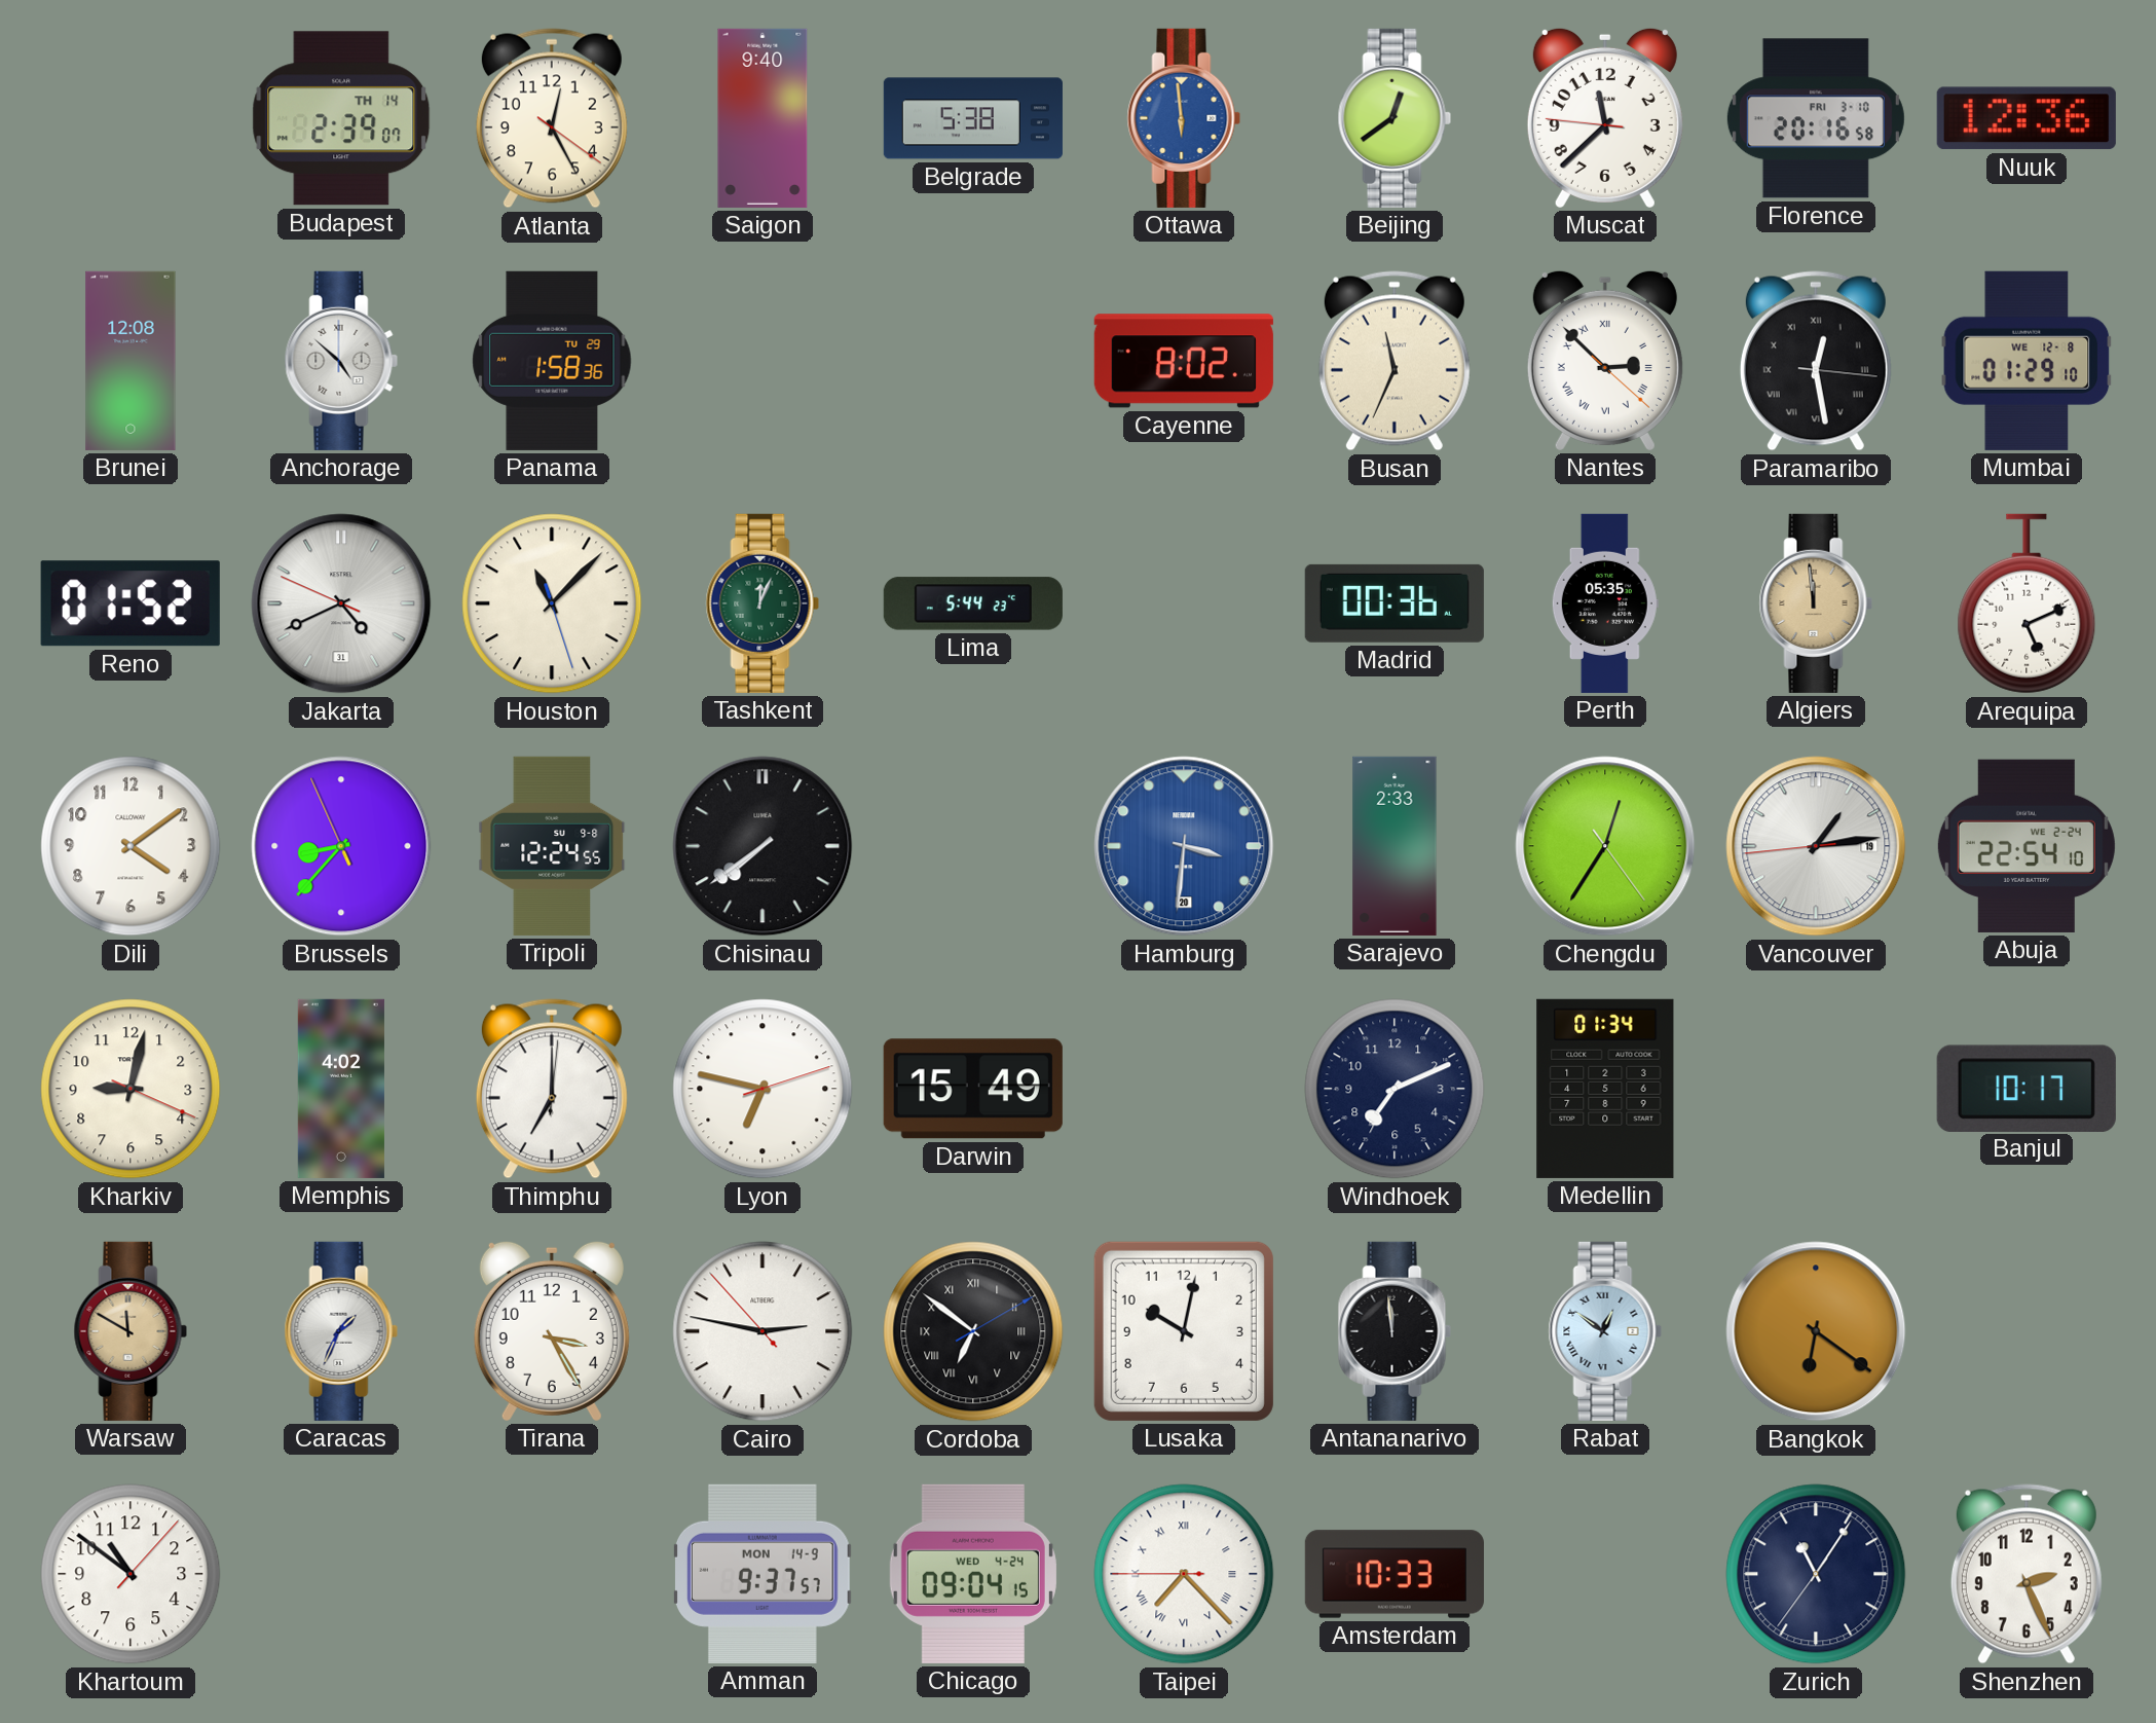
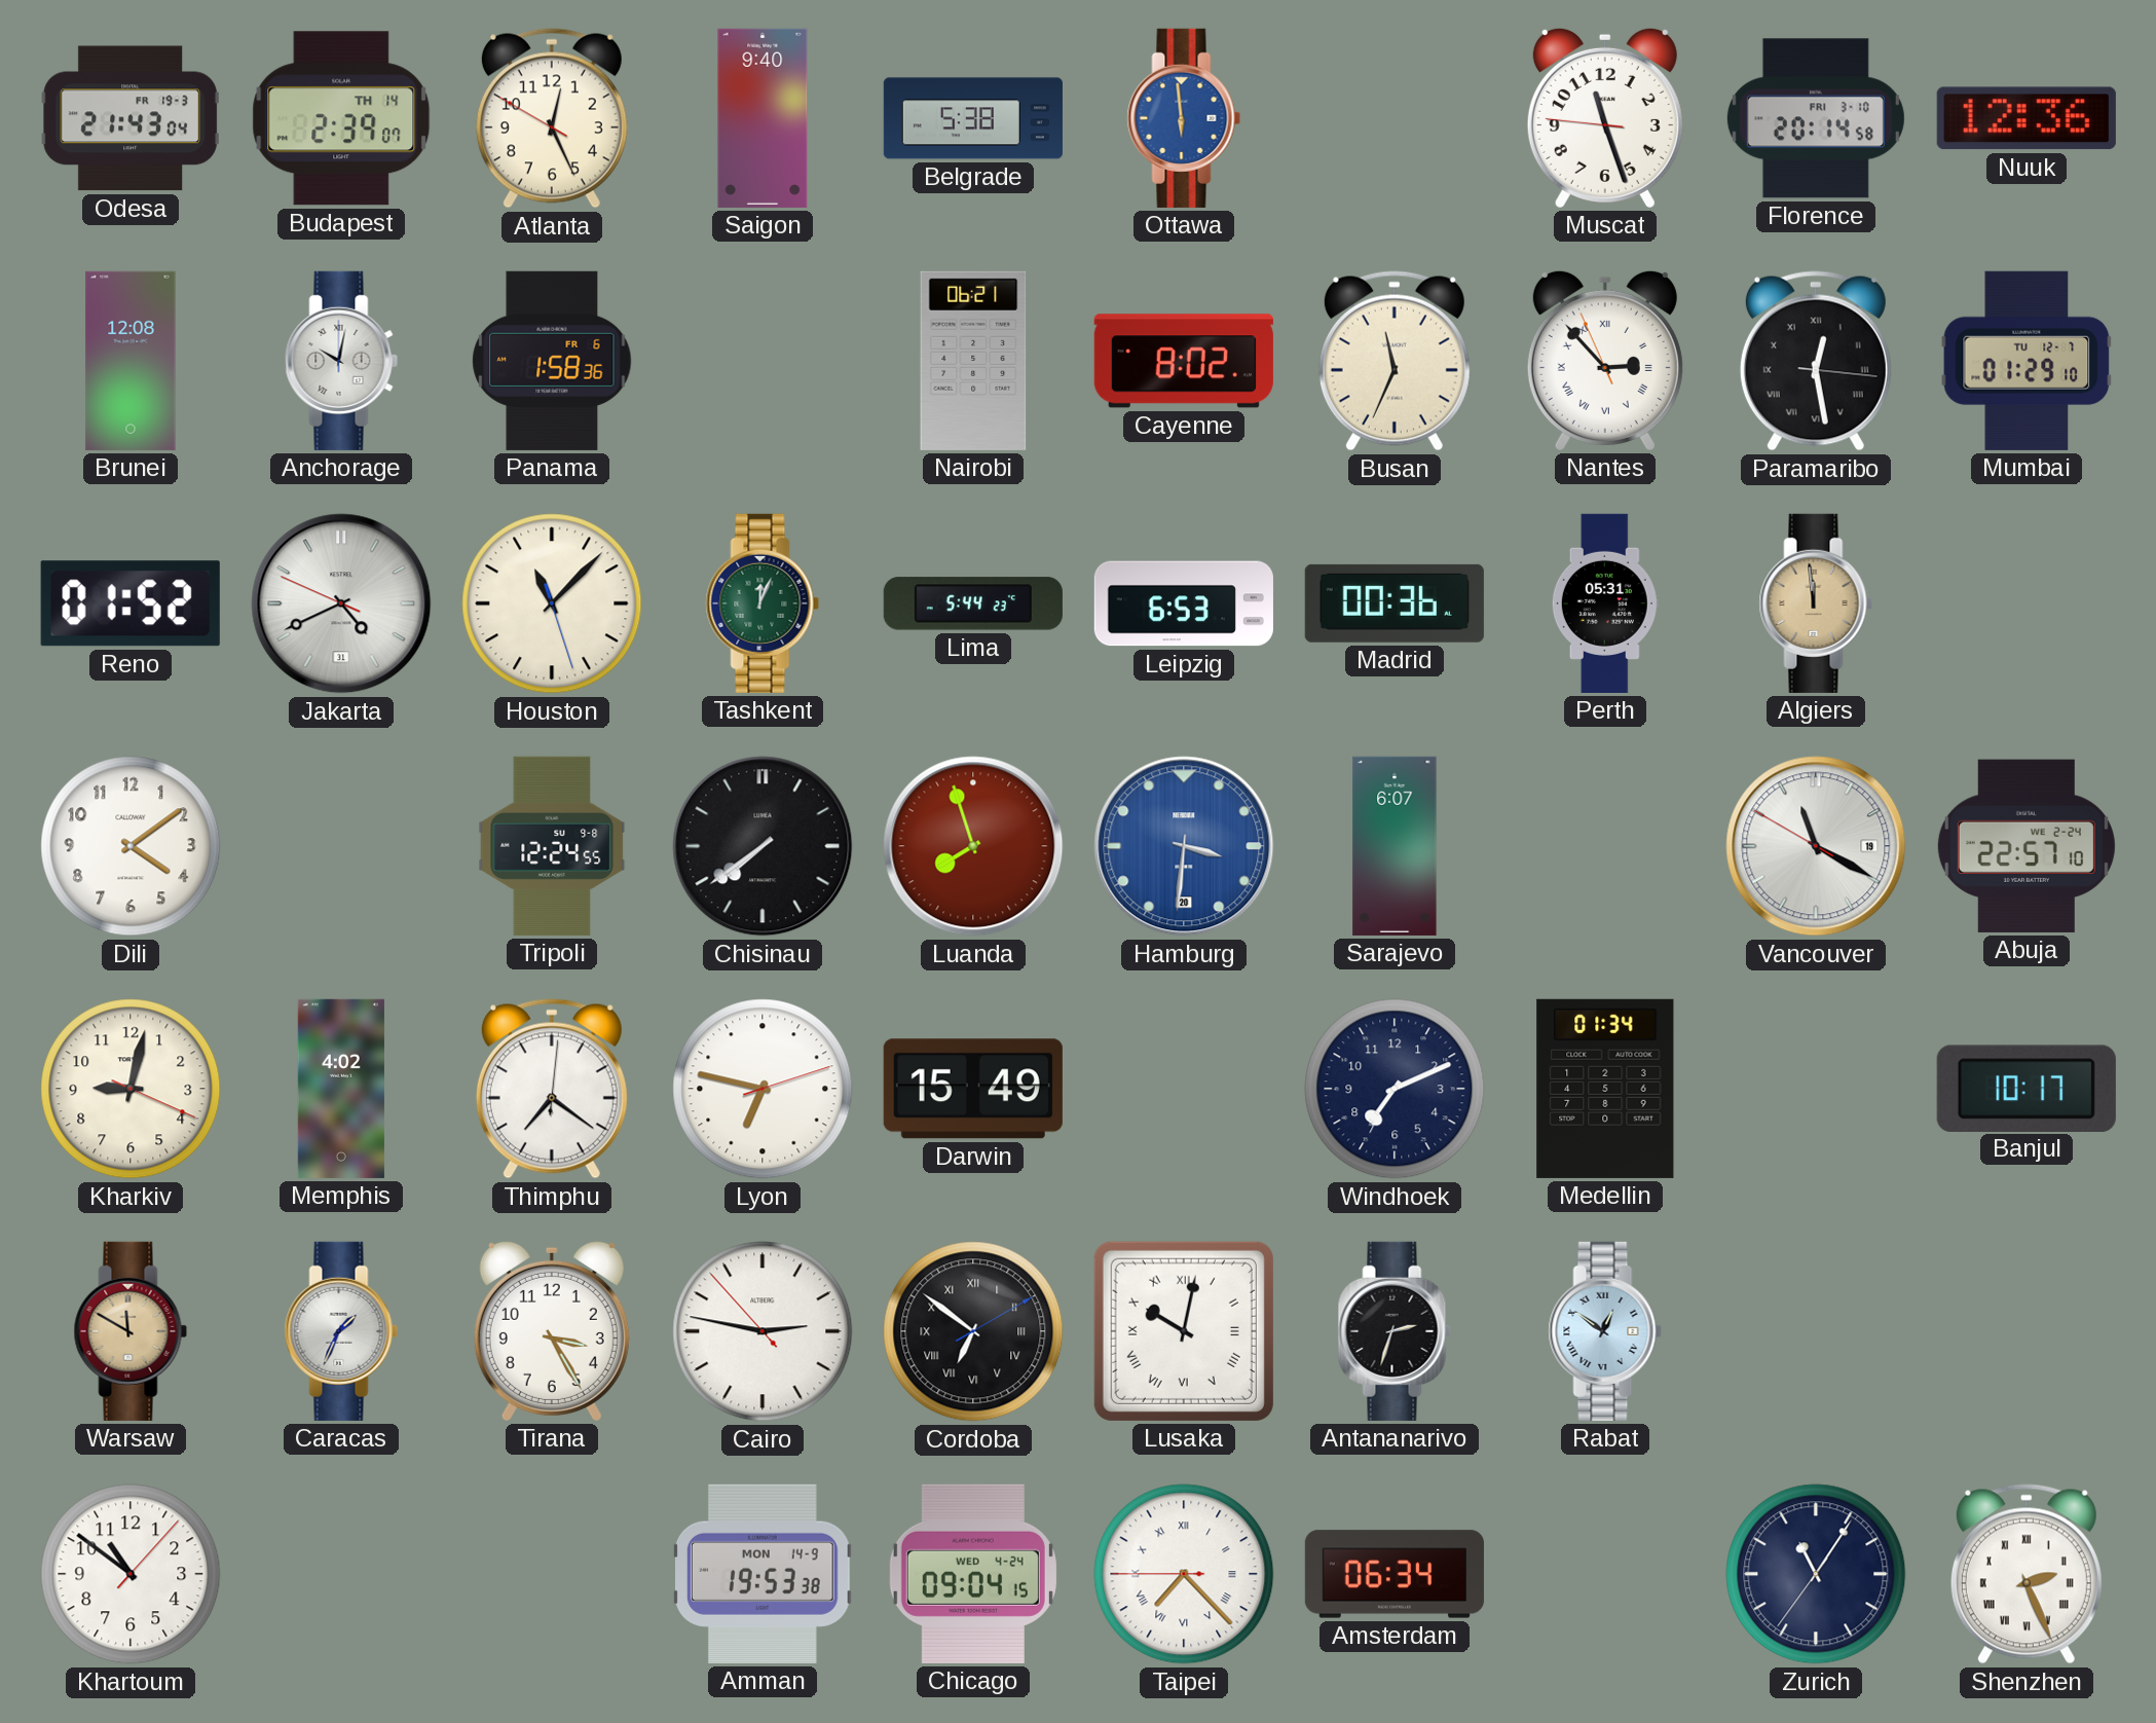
Odesa: none -> 21:43
Atlanta: 12:25:21 -> 12:25:50
Beijing: 12:39 -> none
Muscat: 11:37 -> 11:26
Florence: 20:16 -> 20:14
Anchorage: 4:52 -> 10:02
Panama date: TU 29 -> FR 6
Nairobi: none -> 06:21
Nantes: 2:52:22 -> 2:52:56
Mumbai date: WE 12-8 -> TU 12-7
Leipzig: none -> 6:53
Perth: 05:35 -> 05:31
Arequipa: 5:11 -> none
Brussels: 8:36 -> none
Luanda: none -> 7:57
Sarajevo: 2:33 -> 6:07
Chengdu: 12:35 -> none
Vancouver: 1:13 -> 11:19
Abuja: 22:54 -> 22:57
Thimphu: 7:00 -> 7:21
Lusaka numerals: Arabic -> Roman
Antananarivo: 11:59 -> 2:33
Bangkok: 6:21 -> none
Amman: 9:37 -> 19:53
Amsterdam: 10:33 -> 06:34
Shenzhen numerals: Arabic -> Roman
